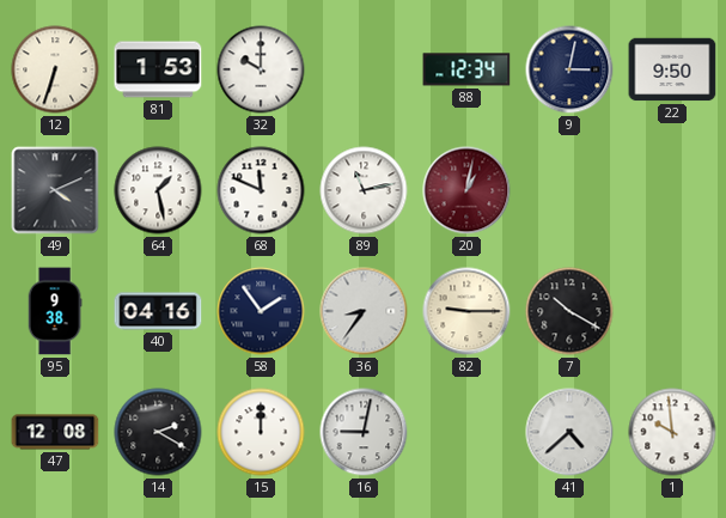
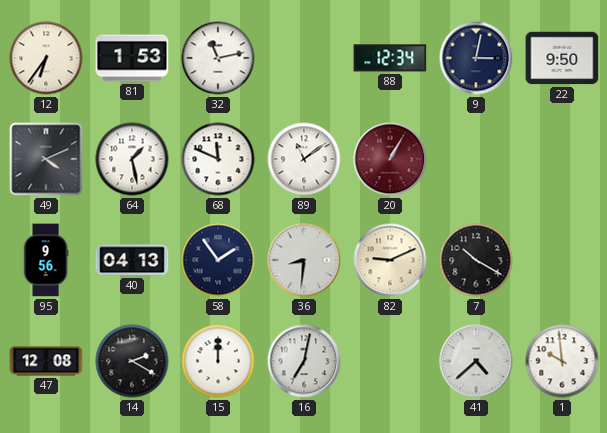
12: 6:33 -> 6:36
32: 10:00 -> 11:13
89: 11:13 -> 11:09
20: 1:02 -> 1:05
95: 9:38 -> 9:56
40: 04:16 -> 04:13
36: 8:36 -> 8:31
82: 9:15 -> 9:11
16: 9:02 -> 7:02
